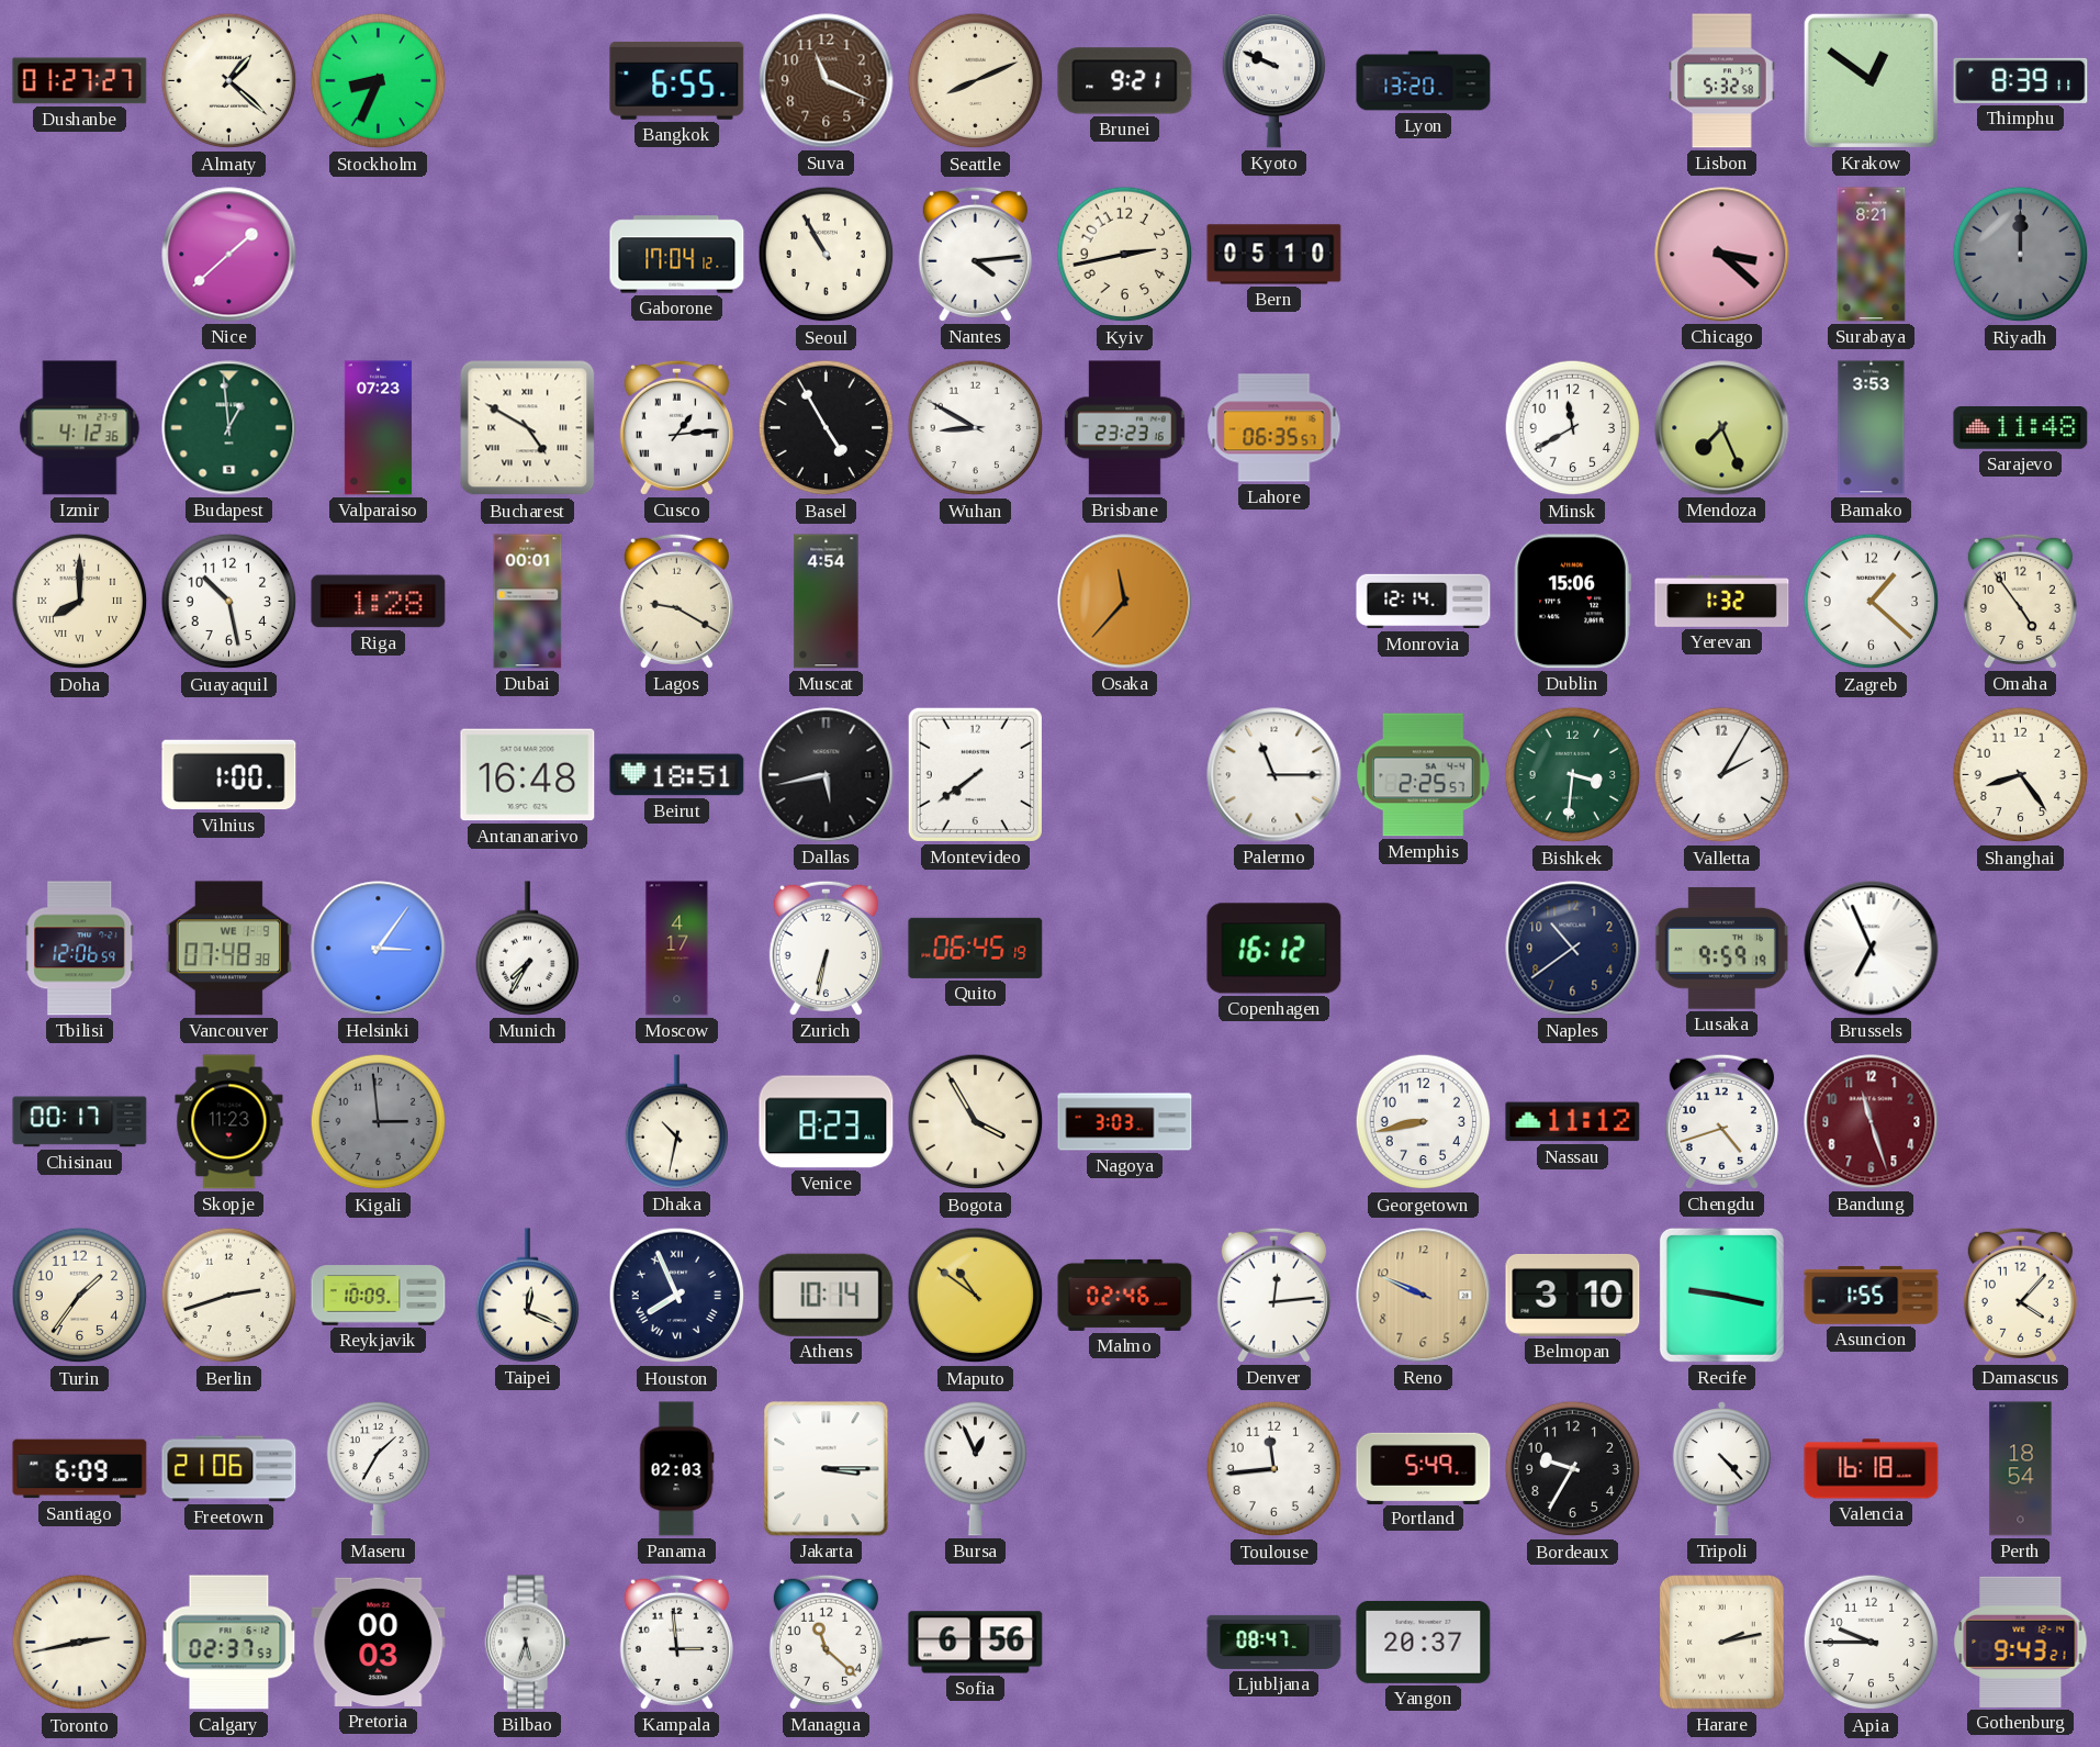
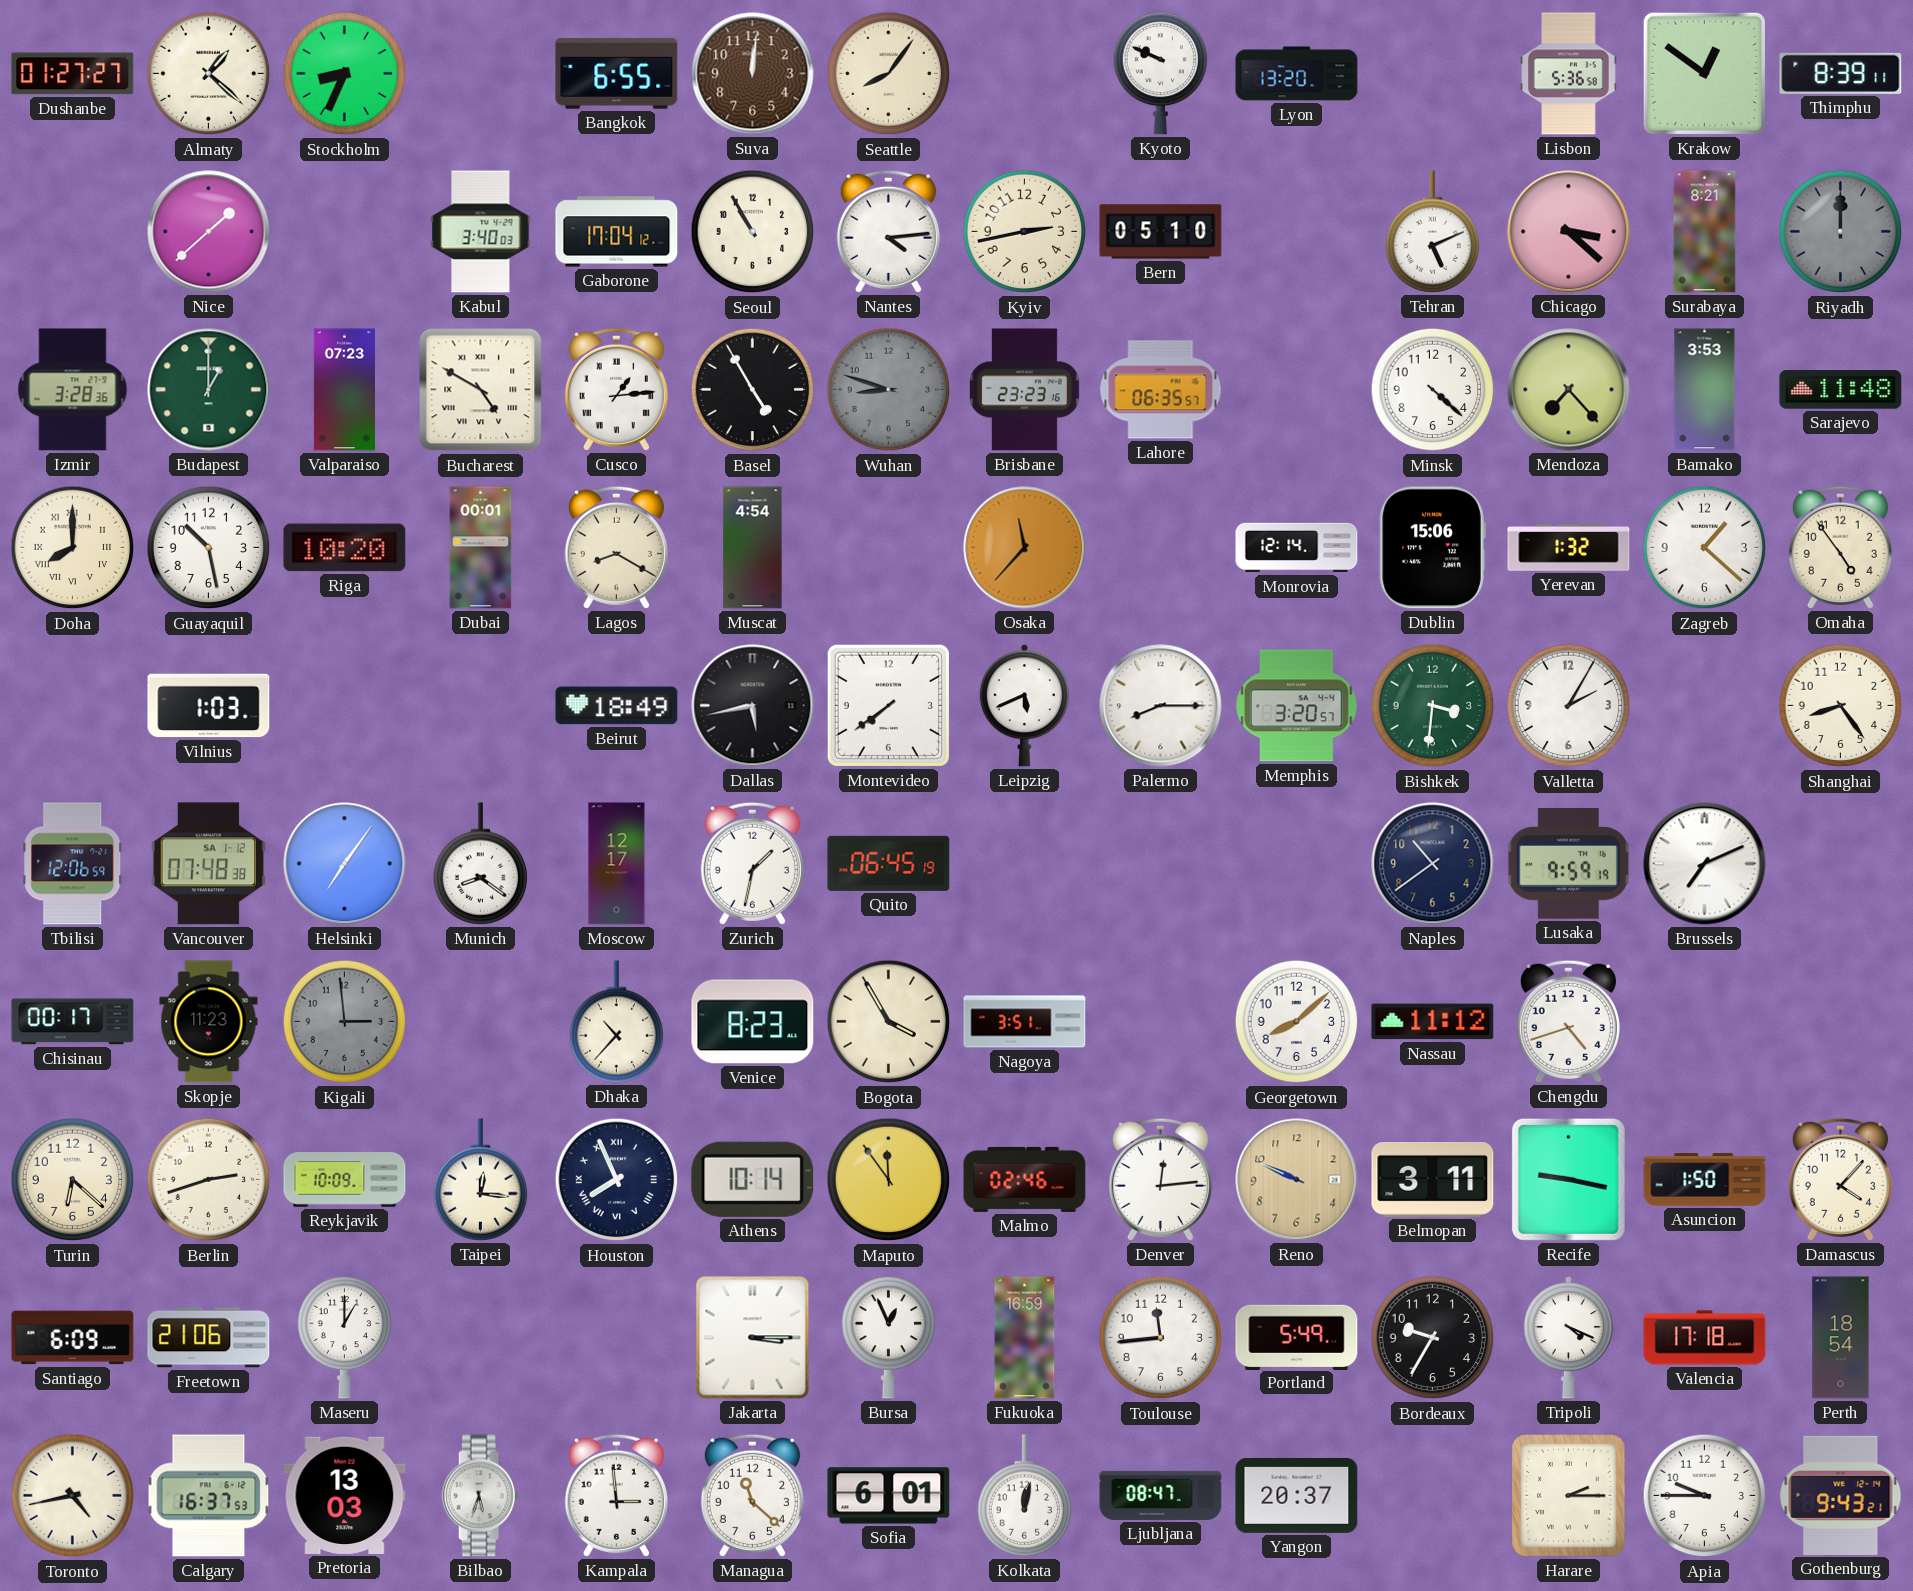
Suva: 11:19 -> 12:01
Seattle: 8:11 -> 8:06
Brunei: 9:21 -> none
Lisbon: 5:32 -> 5:36
Kabul: none -> 3:40
Tehran: none -> 5:11
Izmir: 4:12 -> 3:28
Budapest: 12:59 -> 1:00
Wuhan: 8:50 -> 8:48
Wuhan dial: white -> grey
Minsk: 11:40 -> 4:22
Mendoza: 7:26 -> 7:23
Riga: 1:28 -> 10:20
Lagos: 9:20 -> 8:20
Vilnius: 1:00 -> 1:03
Antananarivo: 16:48 -> none
Beirut: 18:51 -> 18:49
Leipzig: none -> 5:41
Palermo: 11:15 -> 8:15
Memphis: 2:25 -> 3:20
Vancouver date: WE 1-9 -> SA 1-12
Helsinki: 3:06 -> 7:06
Munich: 7:35 -> 8:21
Moscow: 4:17 -> 12:17
Zurich: 6:32 -> 1:32
Copenhagen: 16:12 -> none
Brussels: 6:56 -> 7:11
Dhaka: 10:32 -> 10:37
Nagoya: 3:03 -> 3:51
Georgetown: 8:43 -> 8:08
Bandung: 11:27 -> none
Turin: 1:36 -> 6:22
Taipei: 12:19 -> 12:16
Maputo: 10:51 -> 11:54
Belmopan: 3:10 -> 3:11
Asuncion: 1:55 -> 1:50
Maseru: 1:35 -> 1:00
Panama: 02:03 -> none
Fukuoka: none -> 16:59
Tripoli: 4:23 -> 4:19
Valencia: 16:18 -> 17:18
Toronto: 2:43 -> 4:43
Calgary: 02:37 -> 16:37
Pretoria: 00:03 -> 13:03
Sofia: 6:56 -> 6:01
Kolkata: none -> 12:02
Harare: 2:13 -> 2:15
